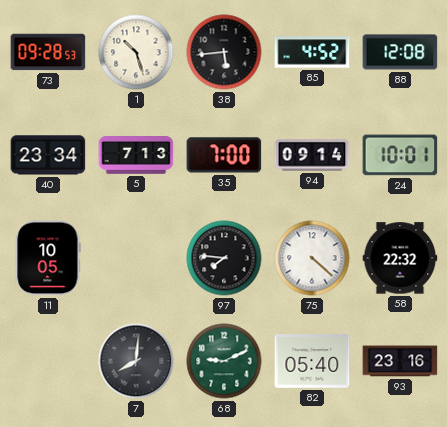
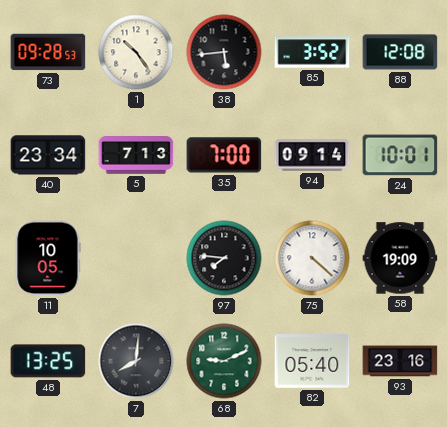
1: 10:27 -> 10:24
85: 4:52 -> 3:52
58: 22:32 -> 19:09
48: none -> 13:25
